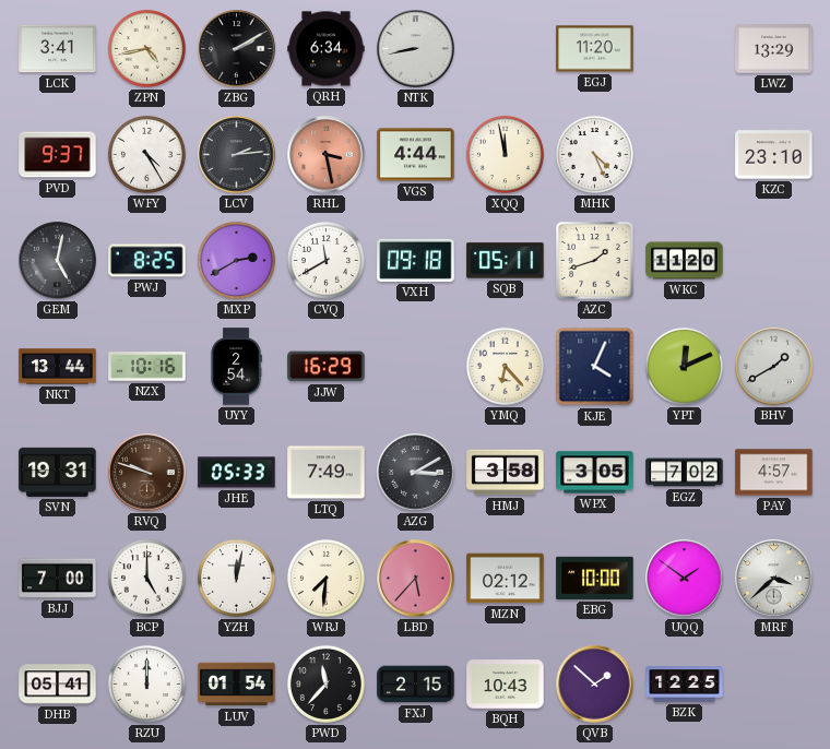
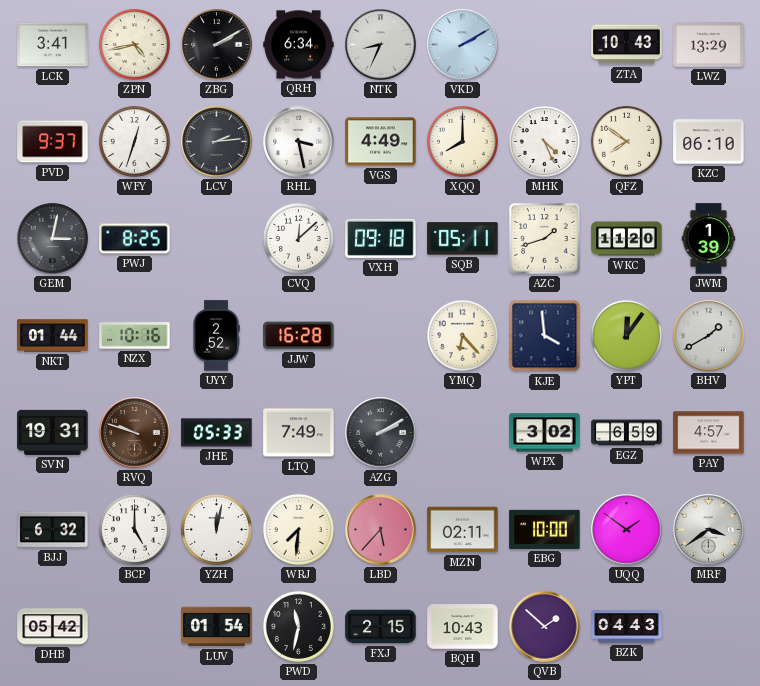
NTK: 8:43 -> 8:34
VKD: none -> 2:10
EGJ: 11:20 -> none
ZTA: none -> 10:43
WFY: 4:25 -> 12:33
RHL dial: salmon -> white
VGS: 4:44 -> 4:49
XQQ: 11:58 -> 8:00
QFZ: none -> 7:51
KZC: 23:10 -> 06:10
GEM: 5:02 -> 3:02
MXP: 2:40 -> none
CVQ: 11:40 -> 12:08
JWM: none -> 1:39
NKT: 13:44 -> 01:44
UYY: 2:54 -> 2:52
JJW: 16:29 -> 16:28
KJE: 4:04 -> 3:59
YPT: 12:11 -> 12:06
AZG: 3:10 -> 2:10
HMJ: 3:58 -> none
WPX: 3:05 -> 3:02
EGZ: 7:02 -> 6:59
BJJ: 7:00 -> 6:32
MZN: 02:12 -> 02:11
MRF: 3:38 -> 3:39
DHB: 05:41 -> 05:42
RZU: 12:00 -> none
PWD: 11:37 -> 11:32
BZK: 12:25 -> 04:43
